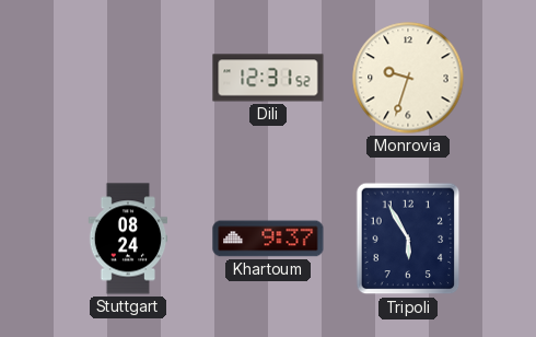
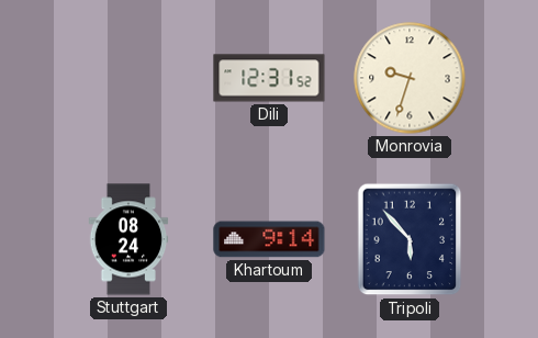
Khartoum: 9:37 -> 9:14
Tripoli: 5:55 -> 5:53
